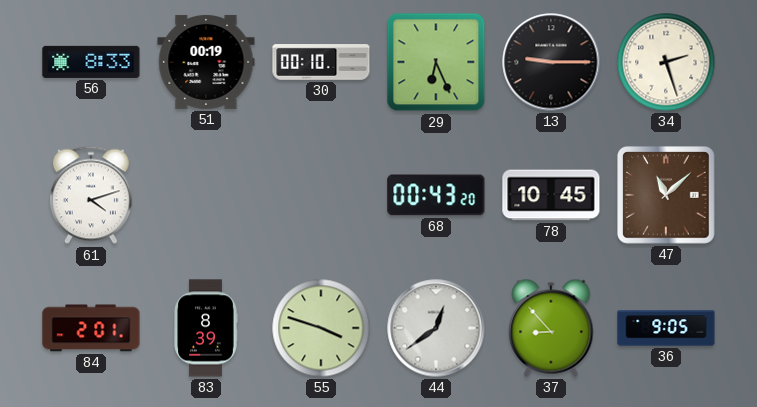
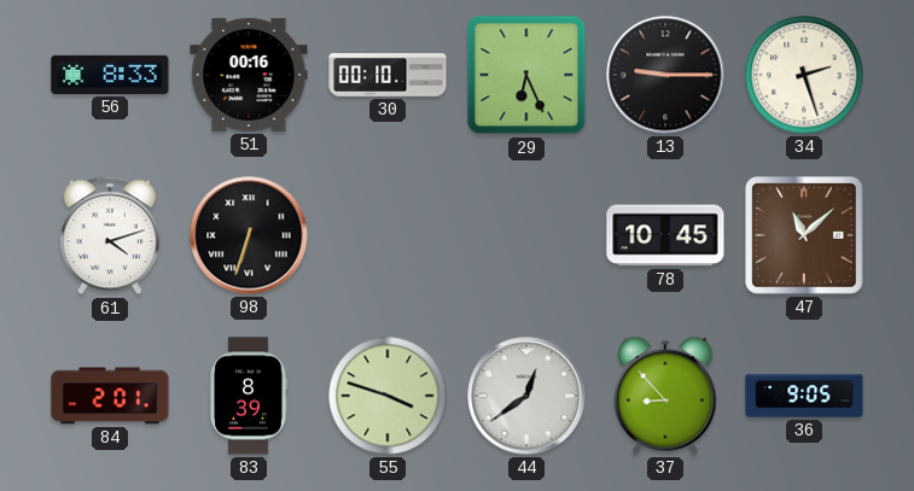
51: 00:19 -> 00:16
98: none -> 6:33
68: 00:43 -> none
